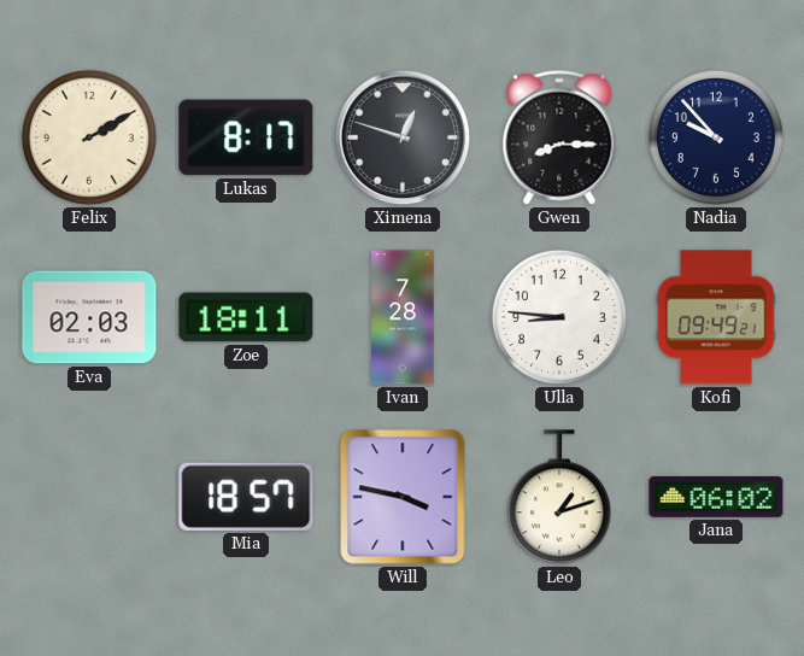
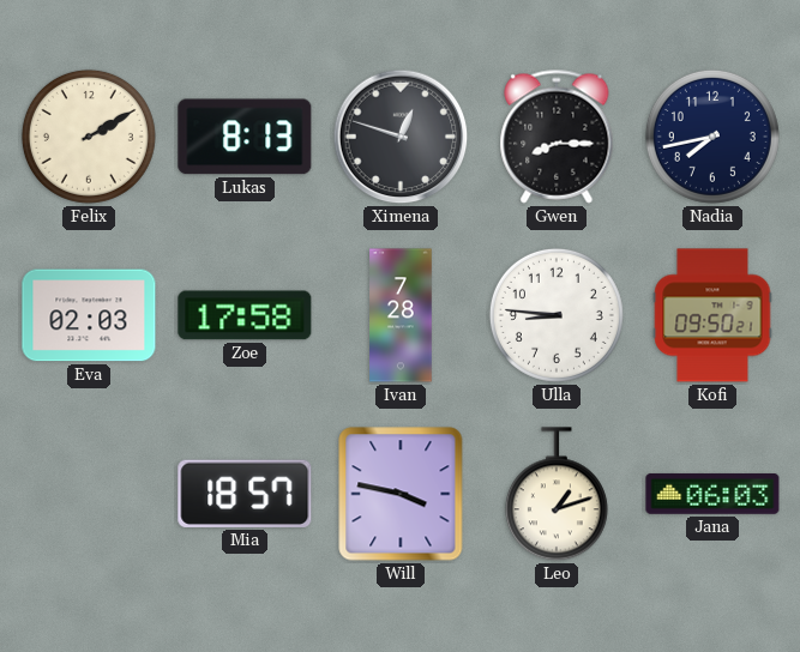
Lukas: 8:17 -> 8:13
Nadia: 9:53 -> 7:43
Zoe: 18:11 -> 17:58
Kofi: 09:49 -> 09:50
Jana: 06:02 -> 06:03
